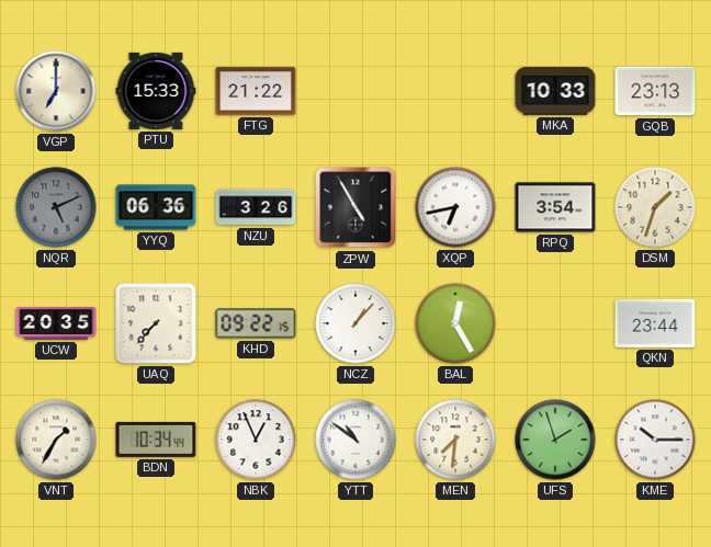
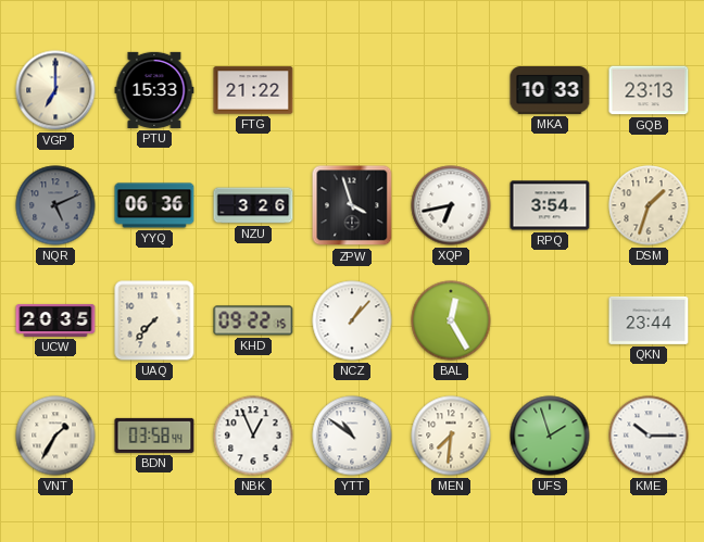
ZPW: 4:55 -> 3:57
BDN: 10:34 -> 03:58
